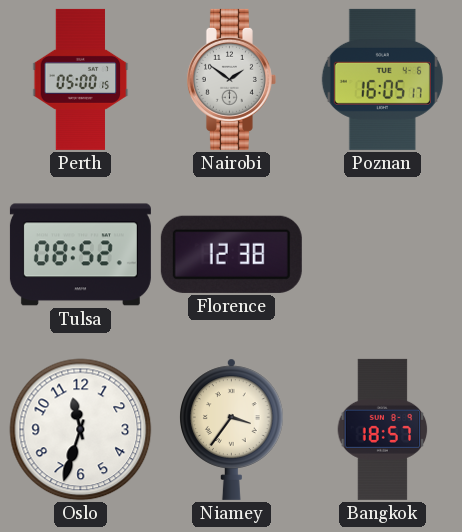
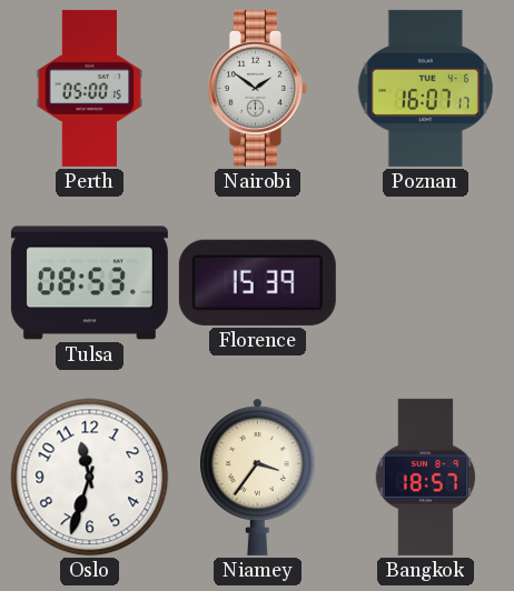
Poznan: 16:05 -> 16:07
Tulsa: 08:52 -> 08:53
Florence: 12:38 -> 15:39
